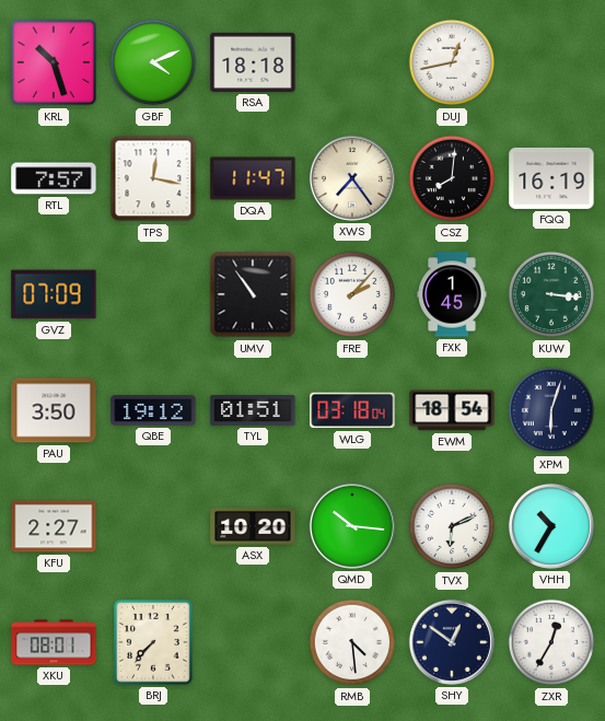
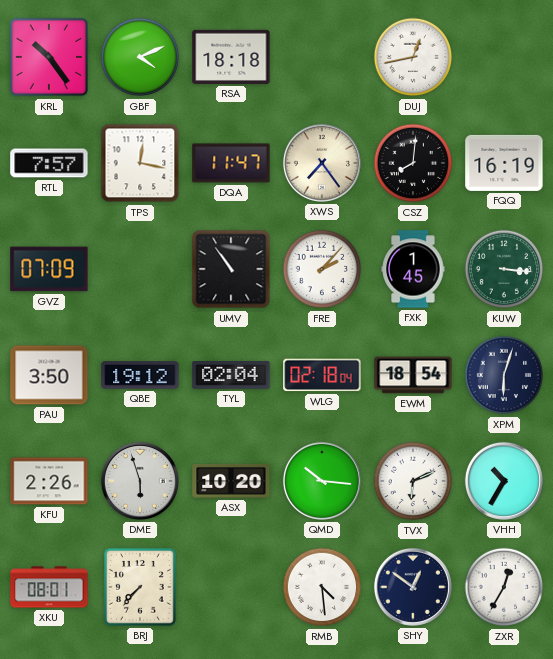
KRL: 10:27 -> 10:24
TYL: 01:51 -> 02:04
WLG: 03:18 -> 02:18
KFU: 2:27 -> 2:26
DME: none -> 5:57
